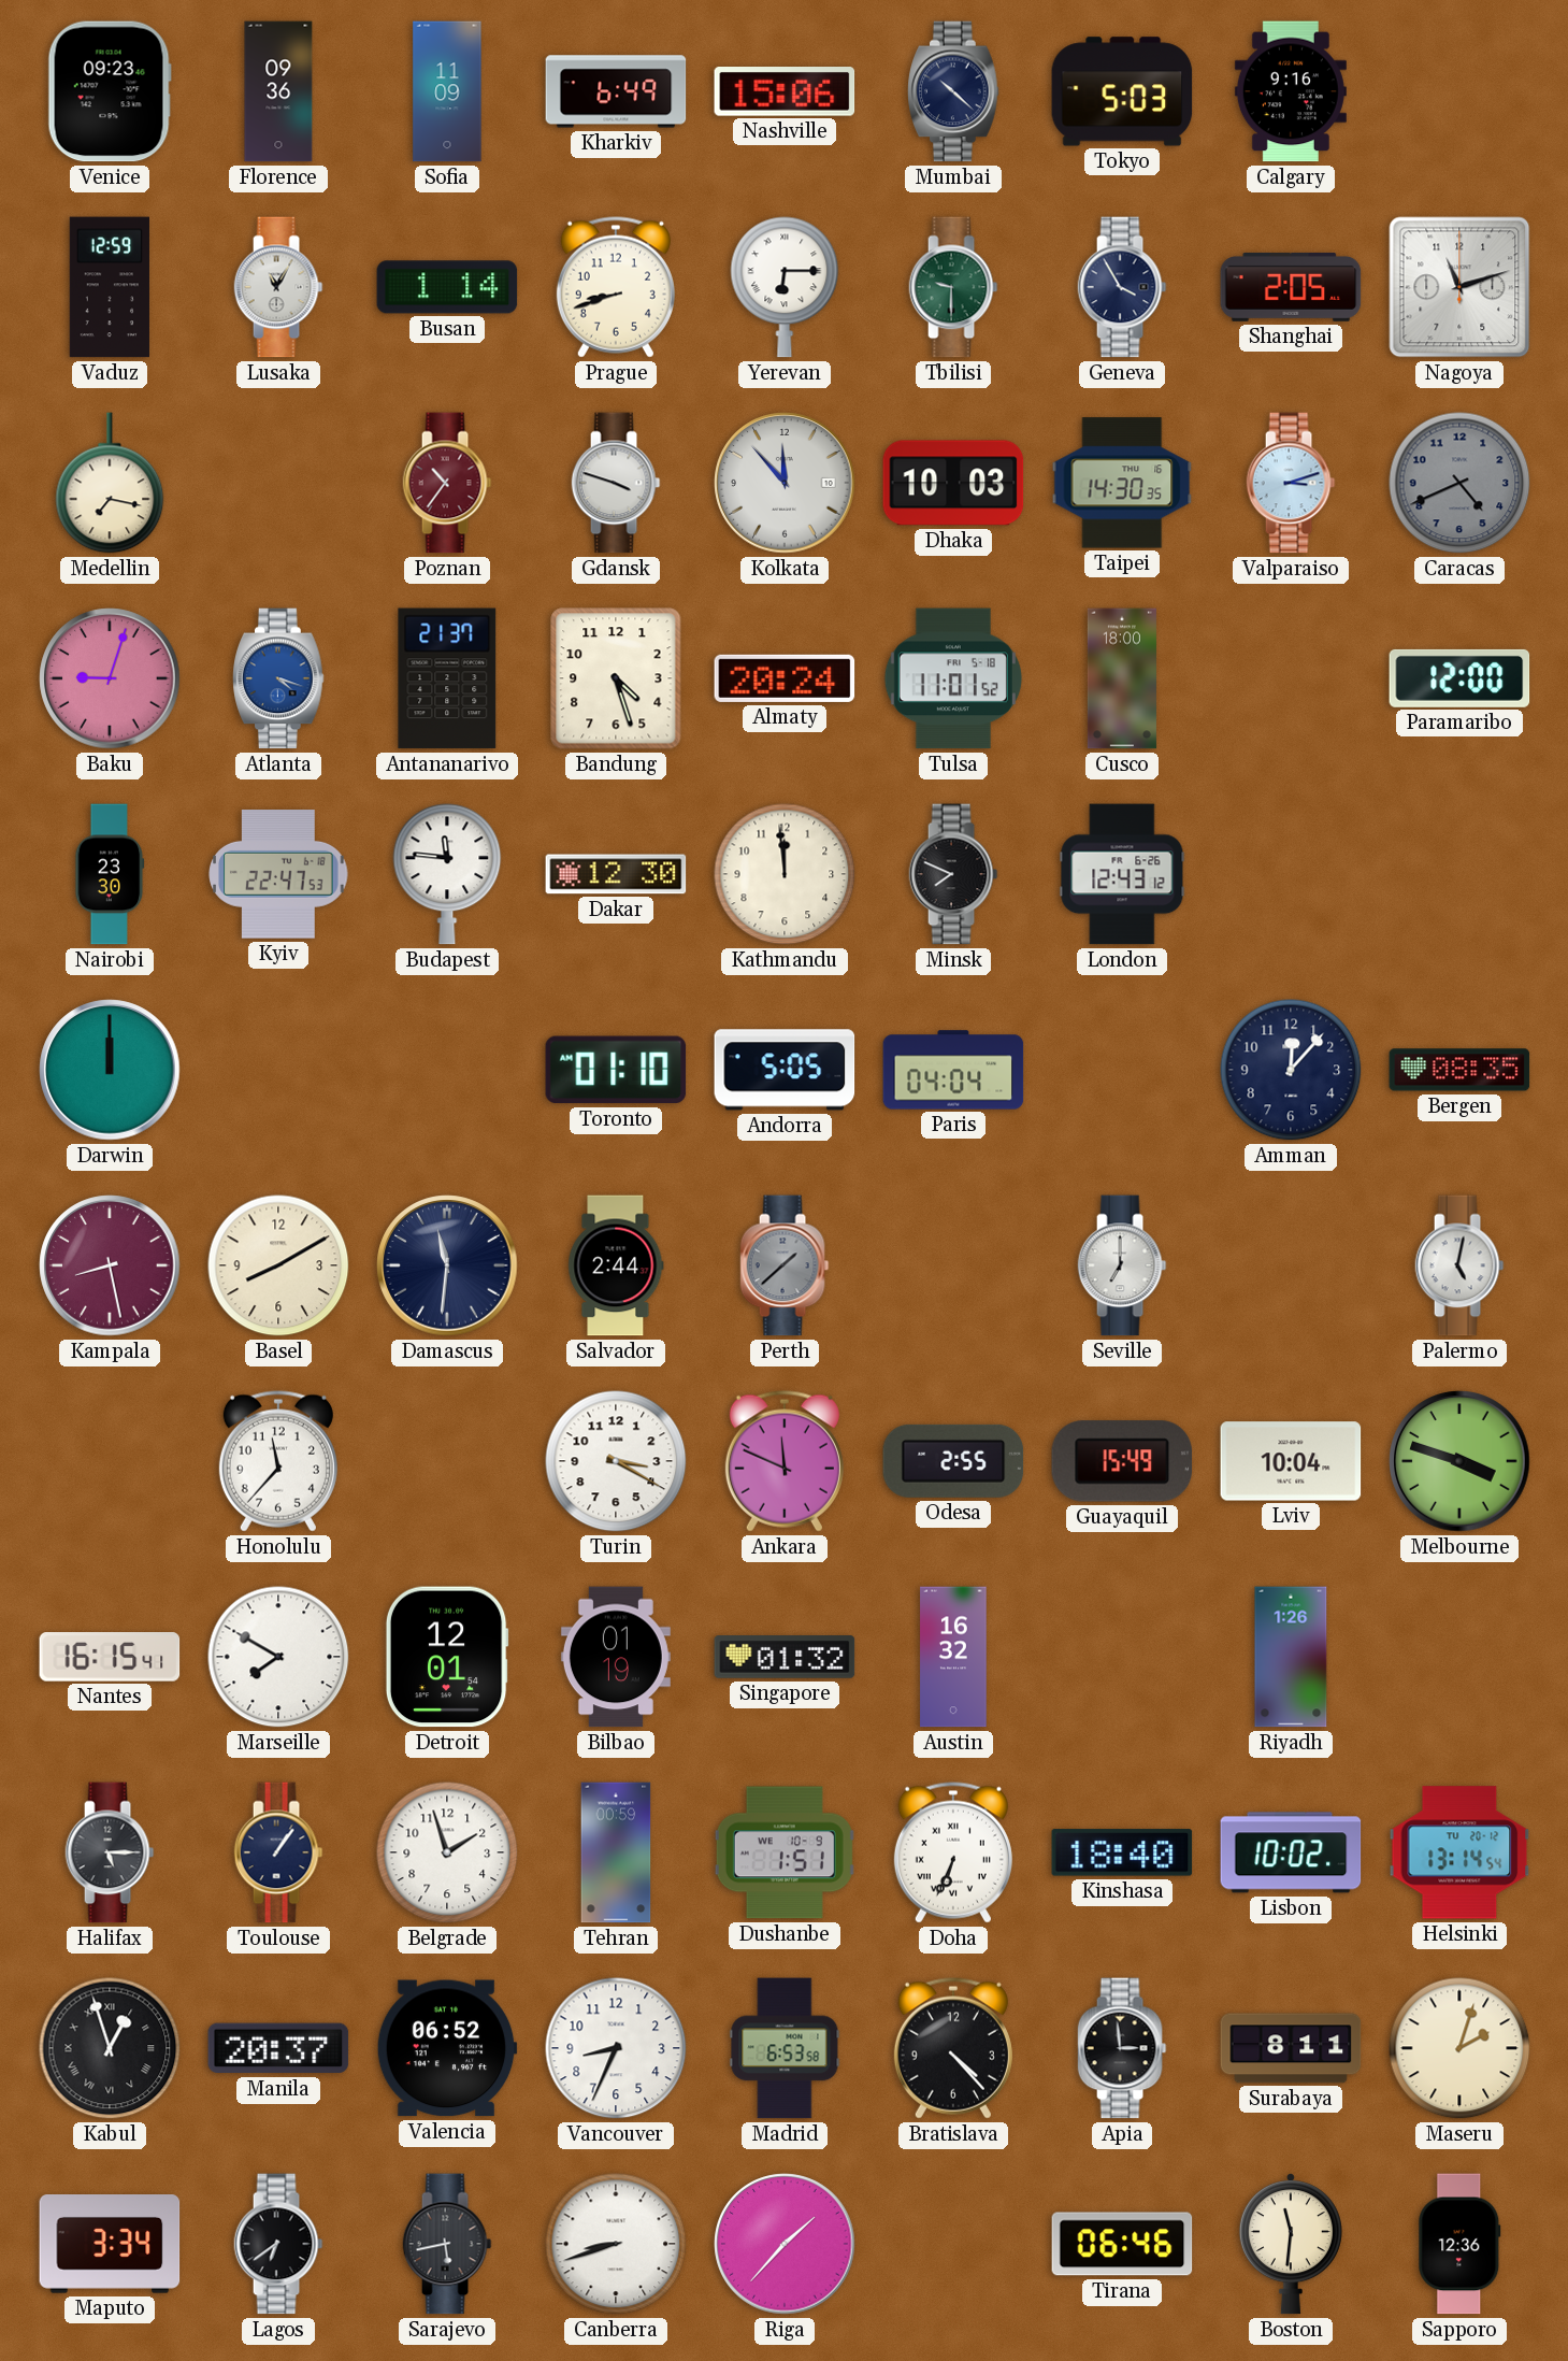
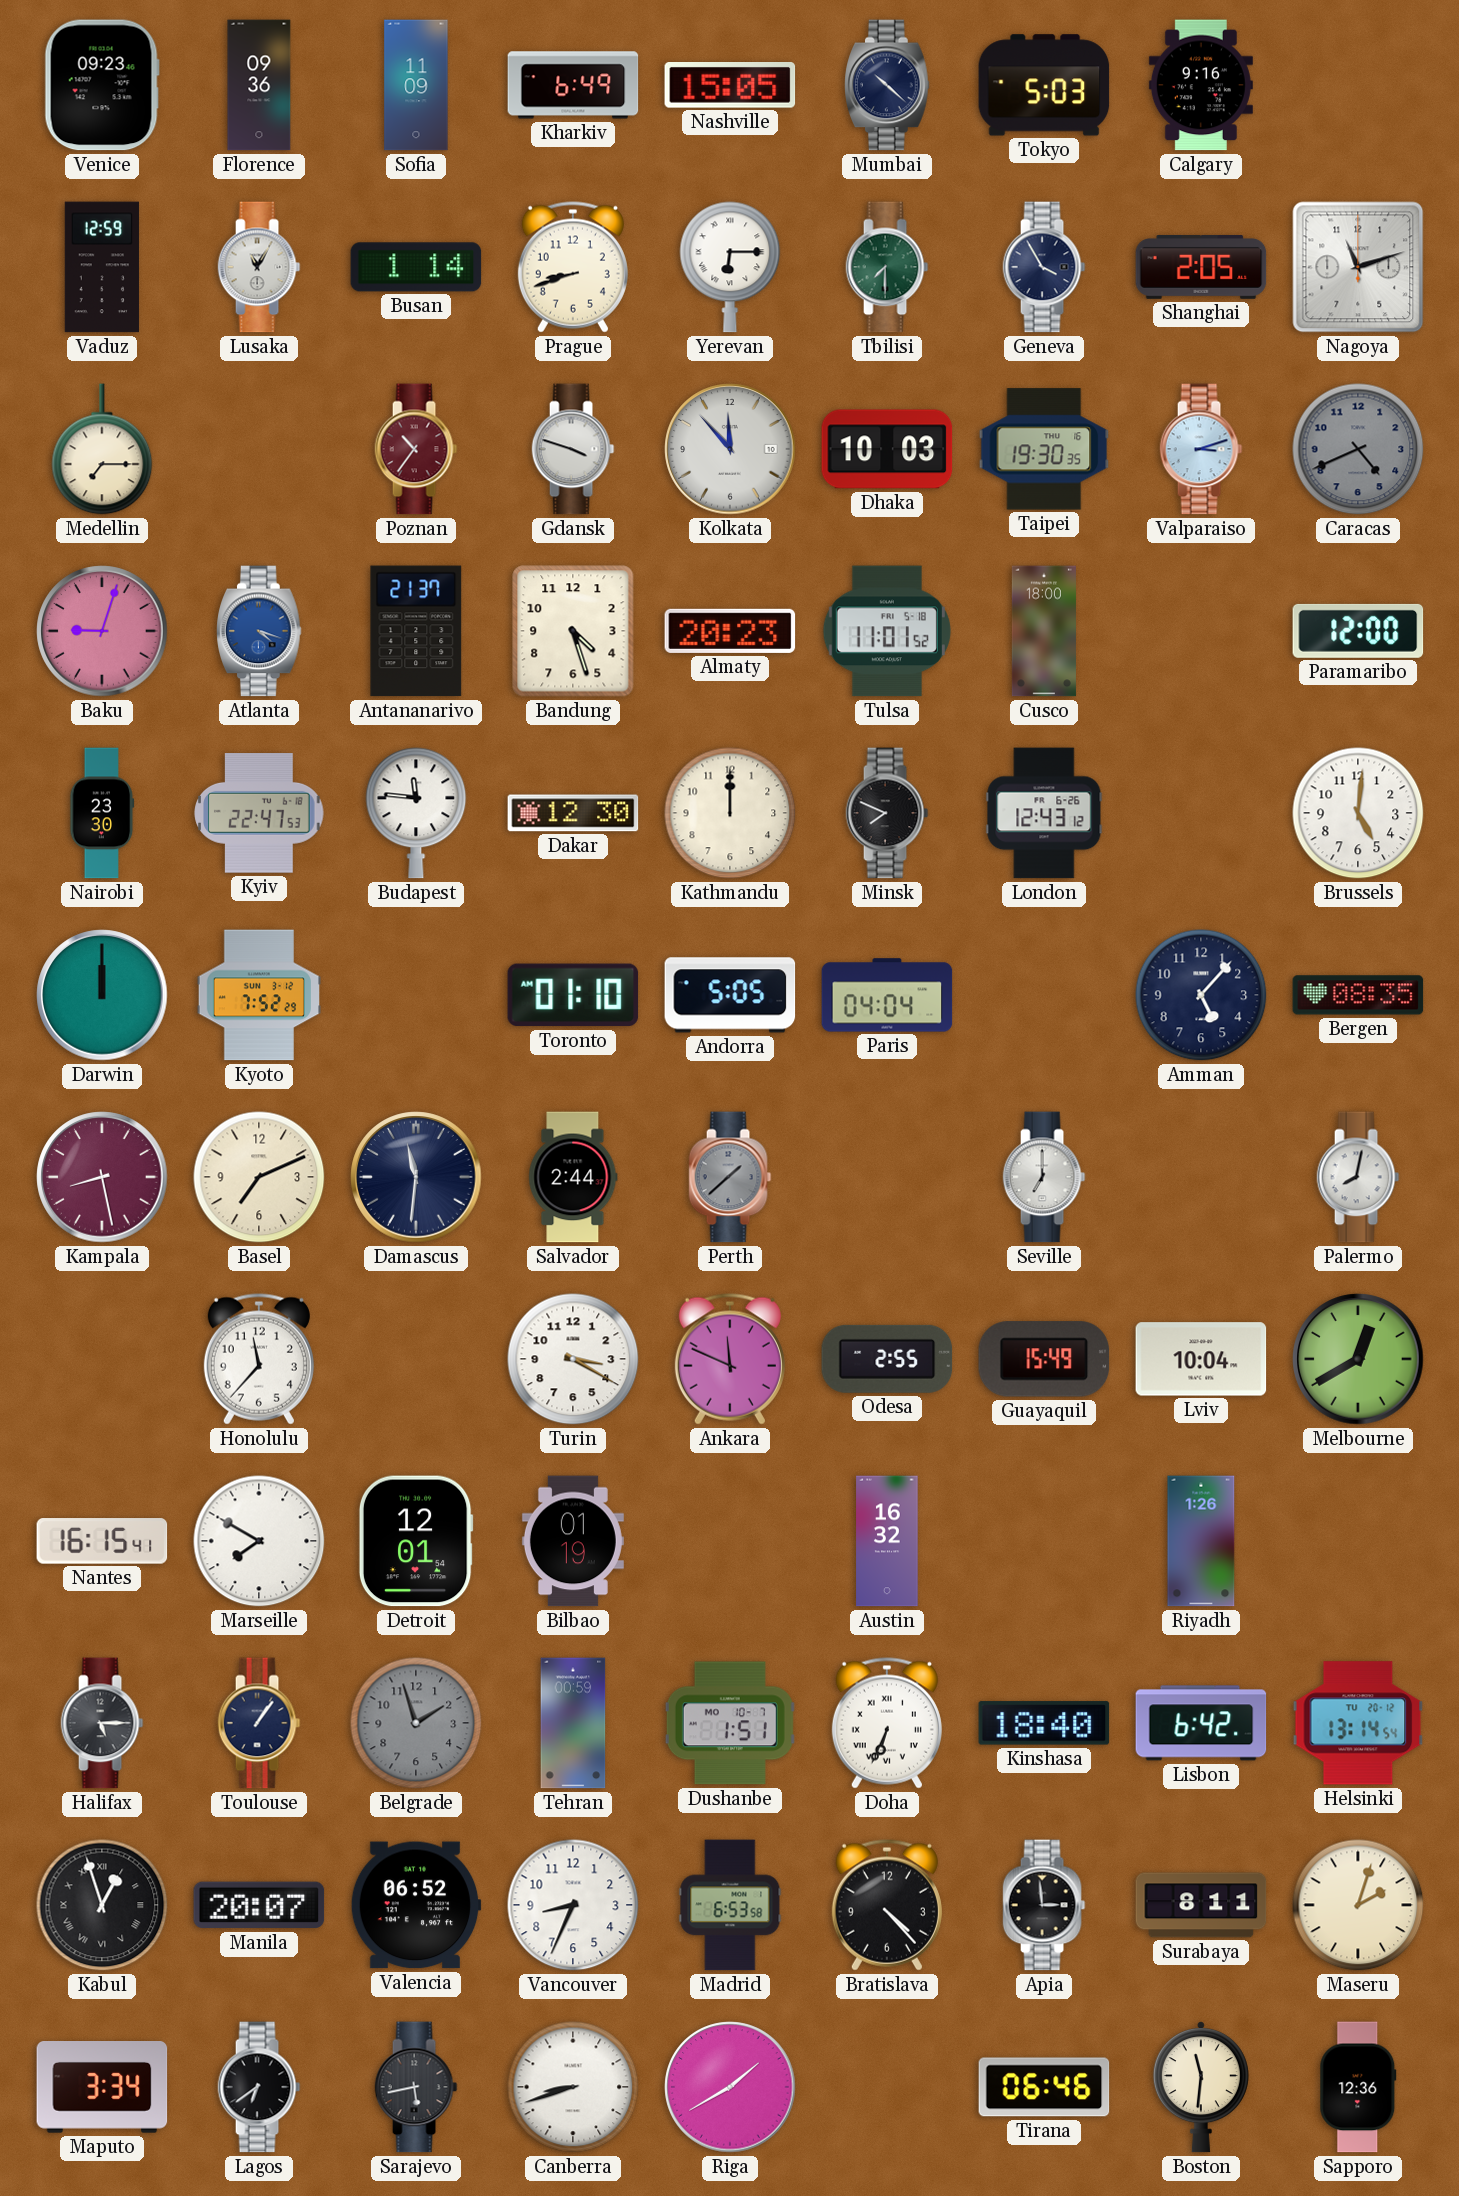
Nashville: 15:06 -> 15:05
Tbilisi: 9:30 -> 7:30
Medellin: 7:17 -> 7:15
Taipei: 14:30 -> 19:30
Almaty: 20:24 -> 20:23
Kathmandu: 11:59 -> 12:00
Brussels: none -> 5:01
Kyoto: none -> 7:52
Amman: 12:07 -> 5:07
Basel: 8:10 -> 7:11
Palermo: 5:02 -> 8:02
Melbourne: 3:48 -> 12:40
Singapore: 01:32 -> none
Belgrade dial: white -> grey
Dushanbe date: WE 10-9 -> MO 10-7
Lisbon: 10:02 -> 6:42
Manila: 20:37 -> 20:07
Riga: 1:37 -> 1:40
